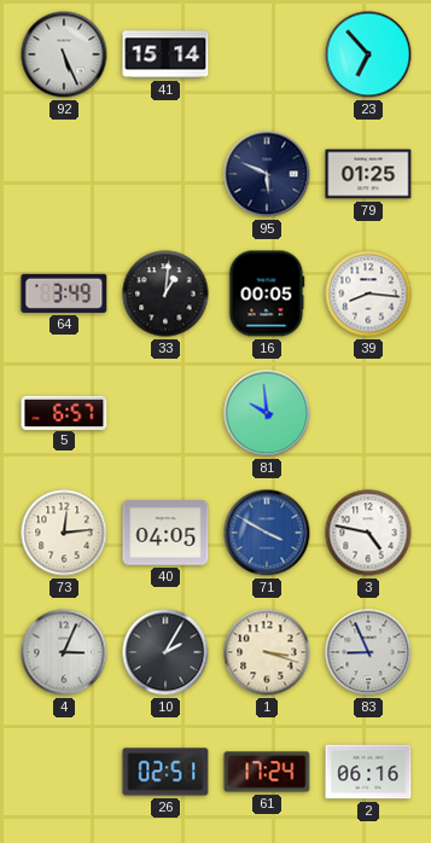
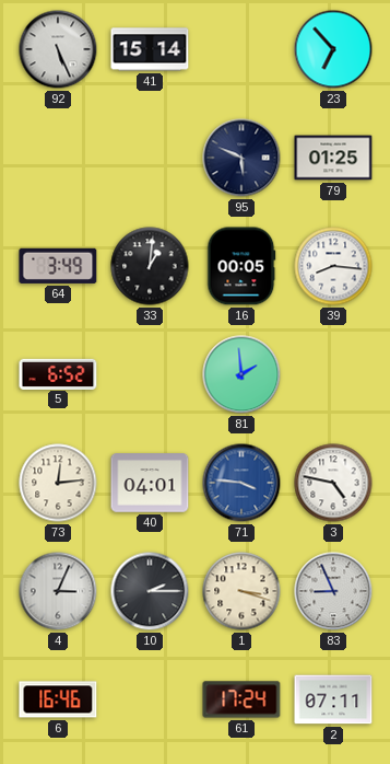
5: 6:57 -> 6:52
81: 9:59 -> 1:59
40: 04:05 -> 04:01
71: 3:50 -> 3:46
10: 2:05 -> 2:15
6: none -> 16:46
26: 02:51 -> none
2: 06:16 -> 07:11
